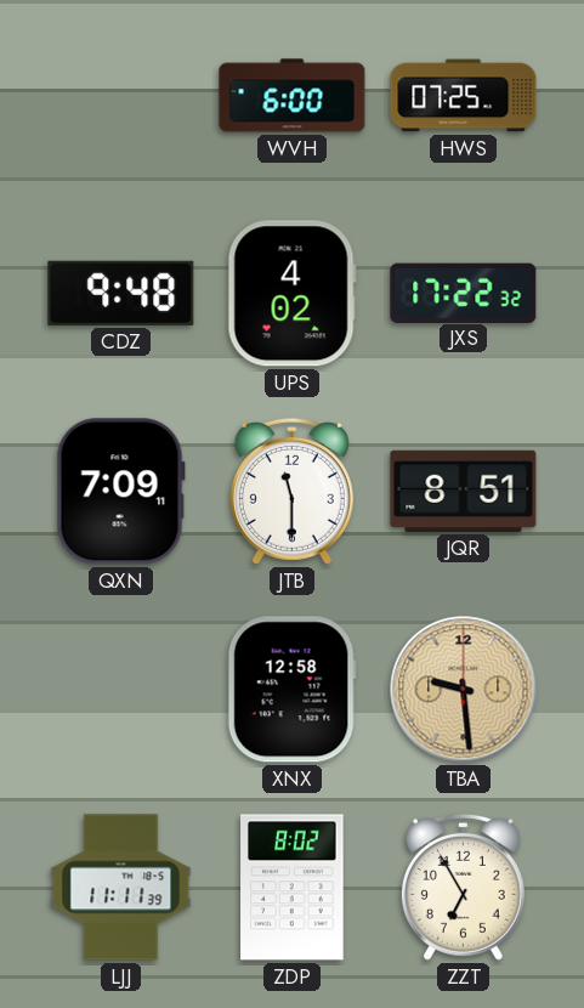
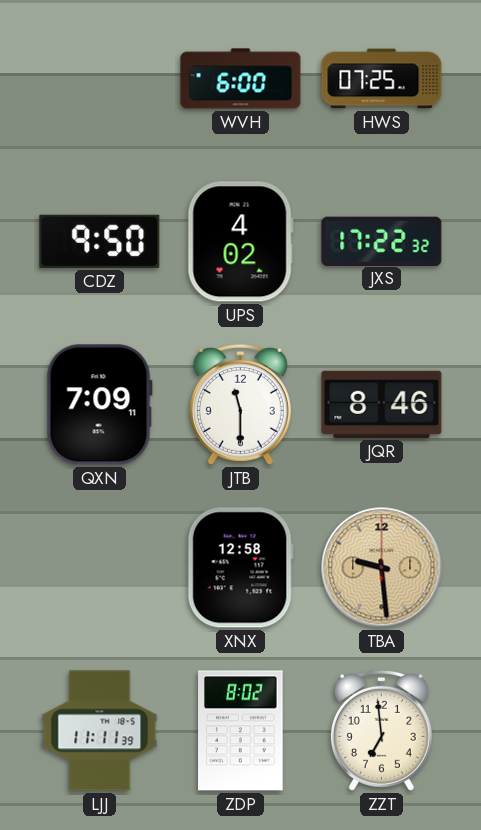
CDZ: 9:48 -> 9:50
JQR: 8:51 -> 8:46
ZZT: 6:55 -> 6:59
